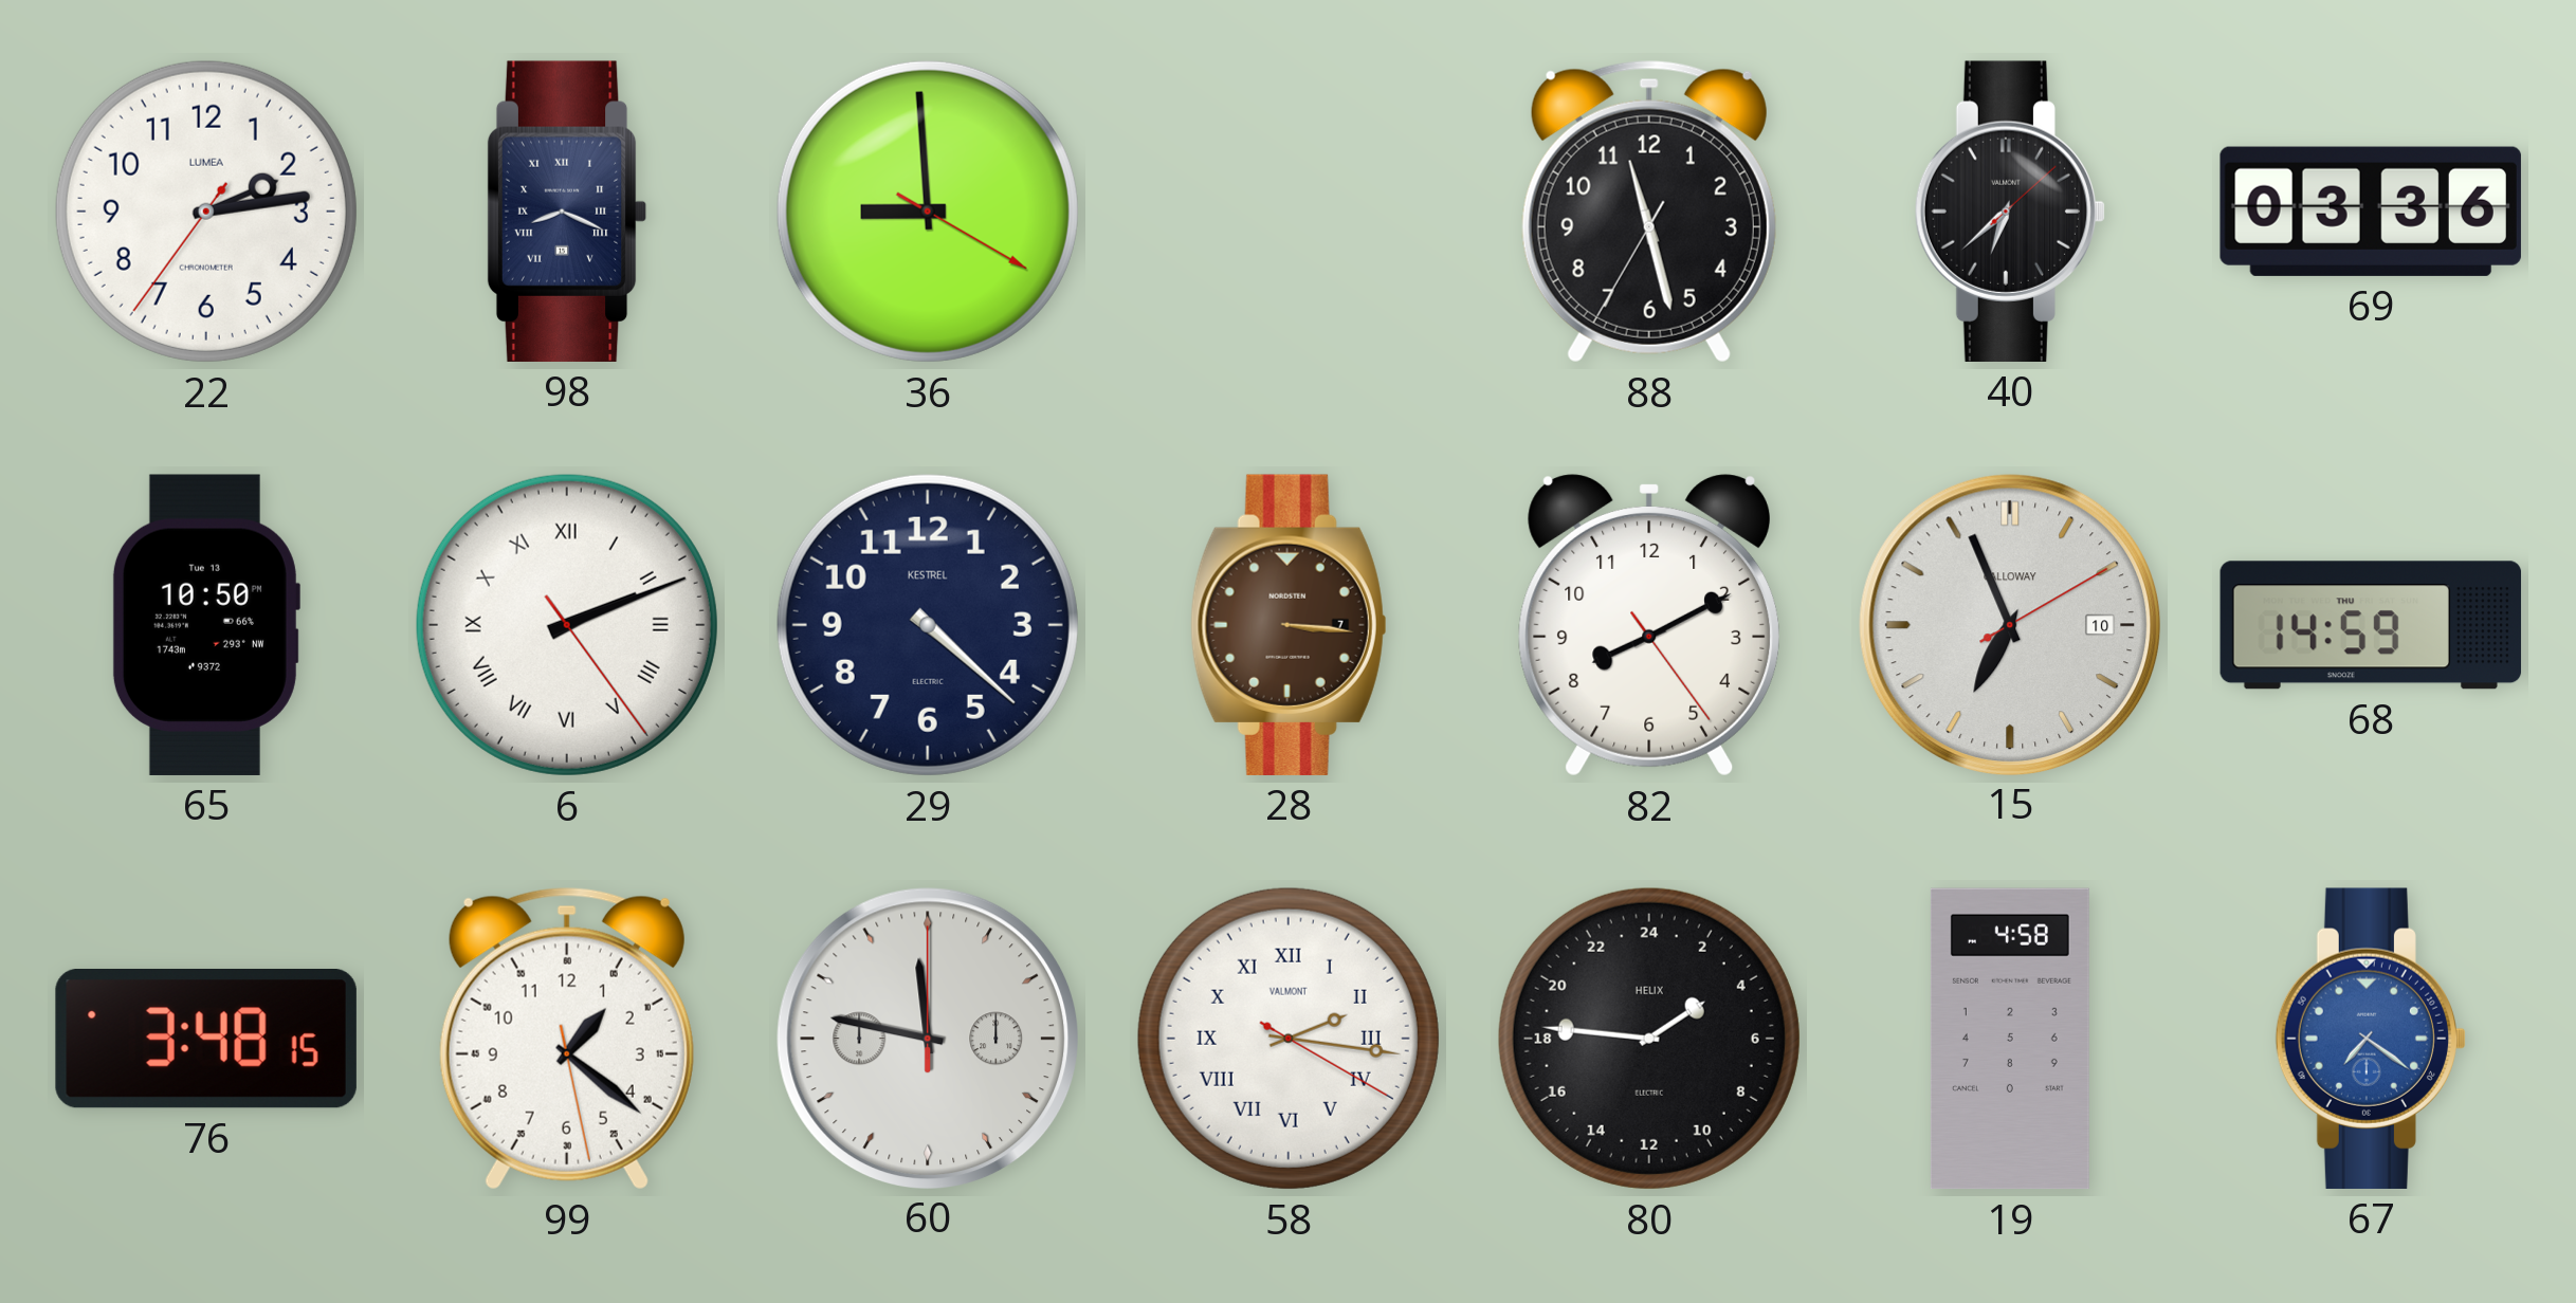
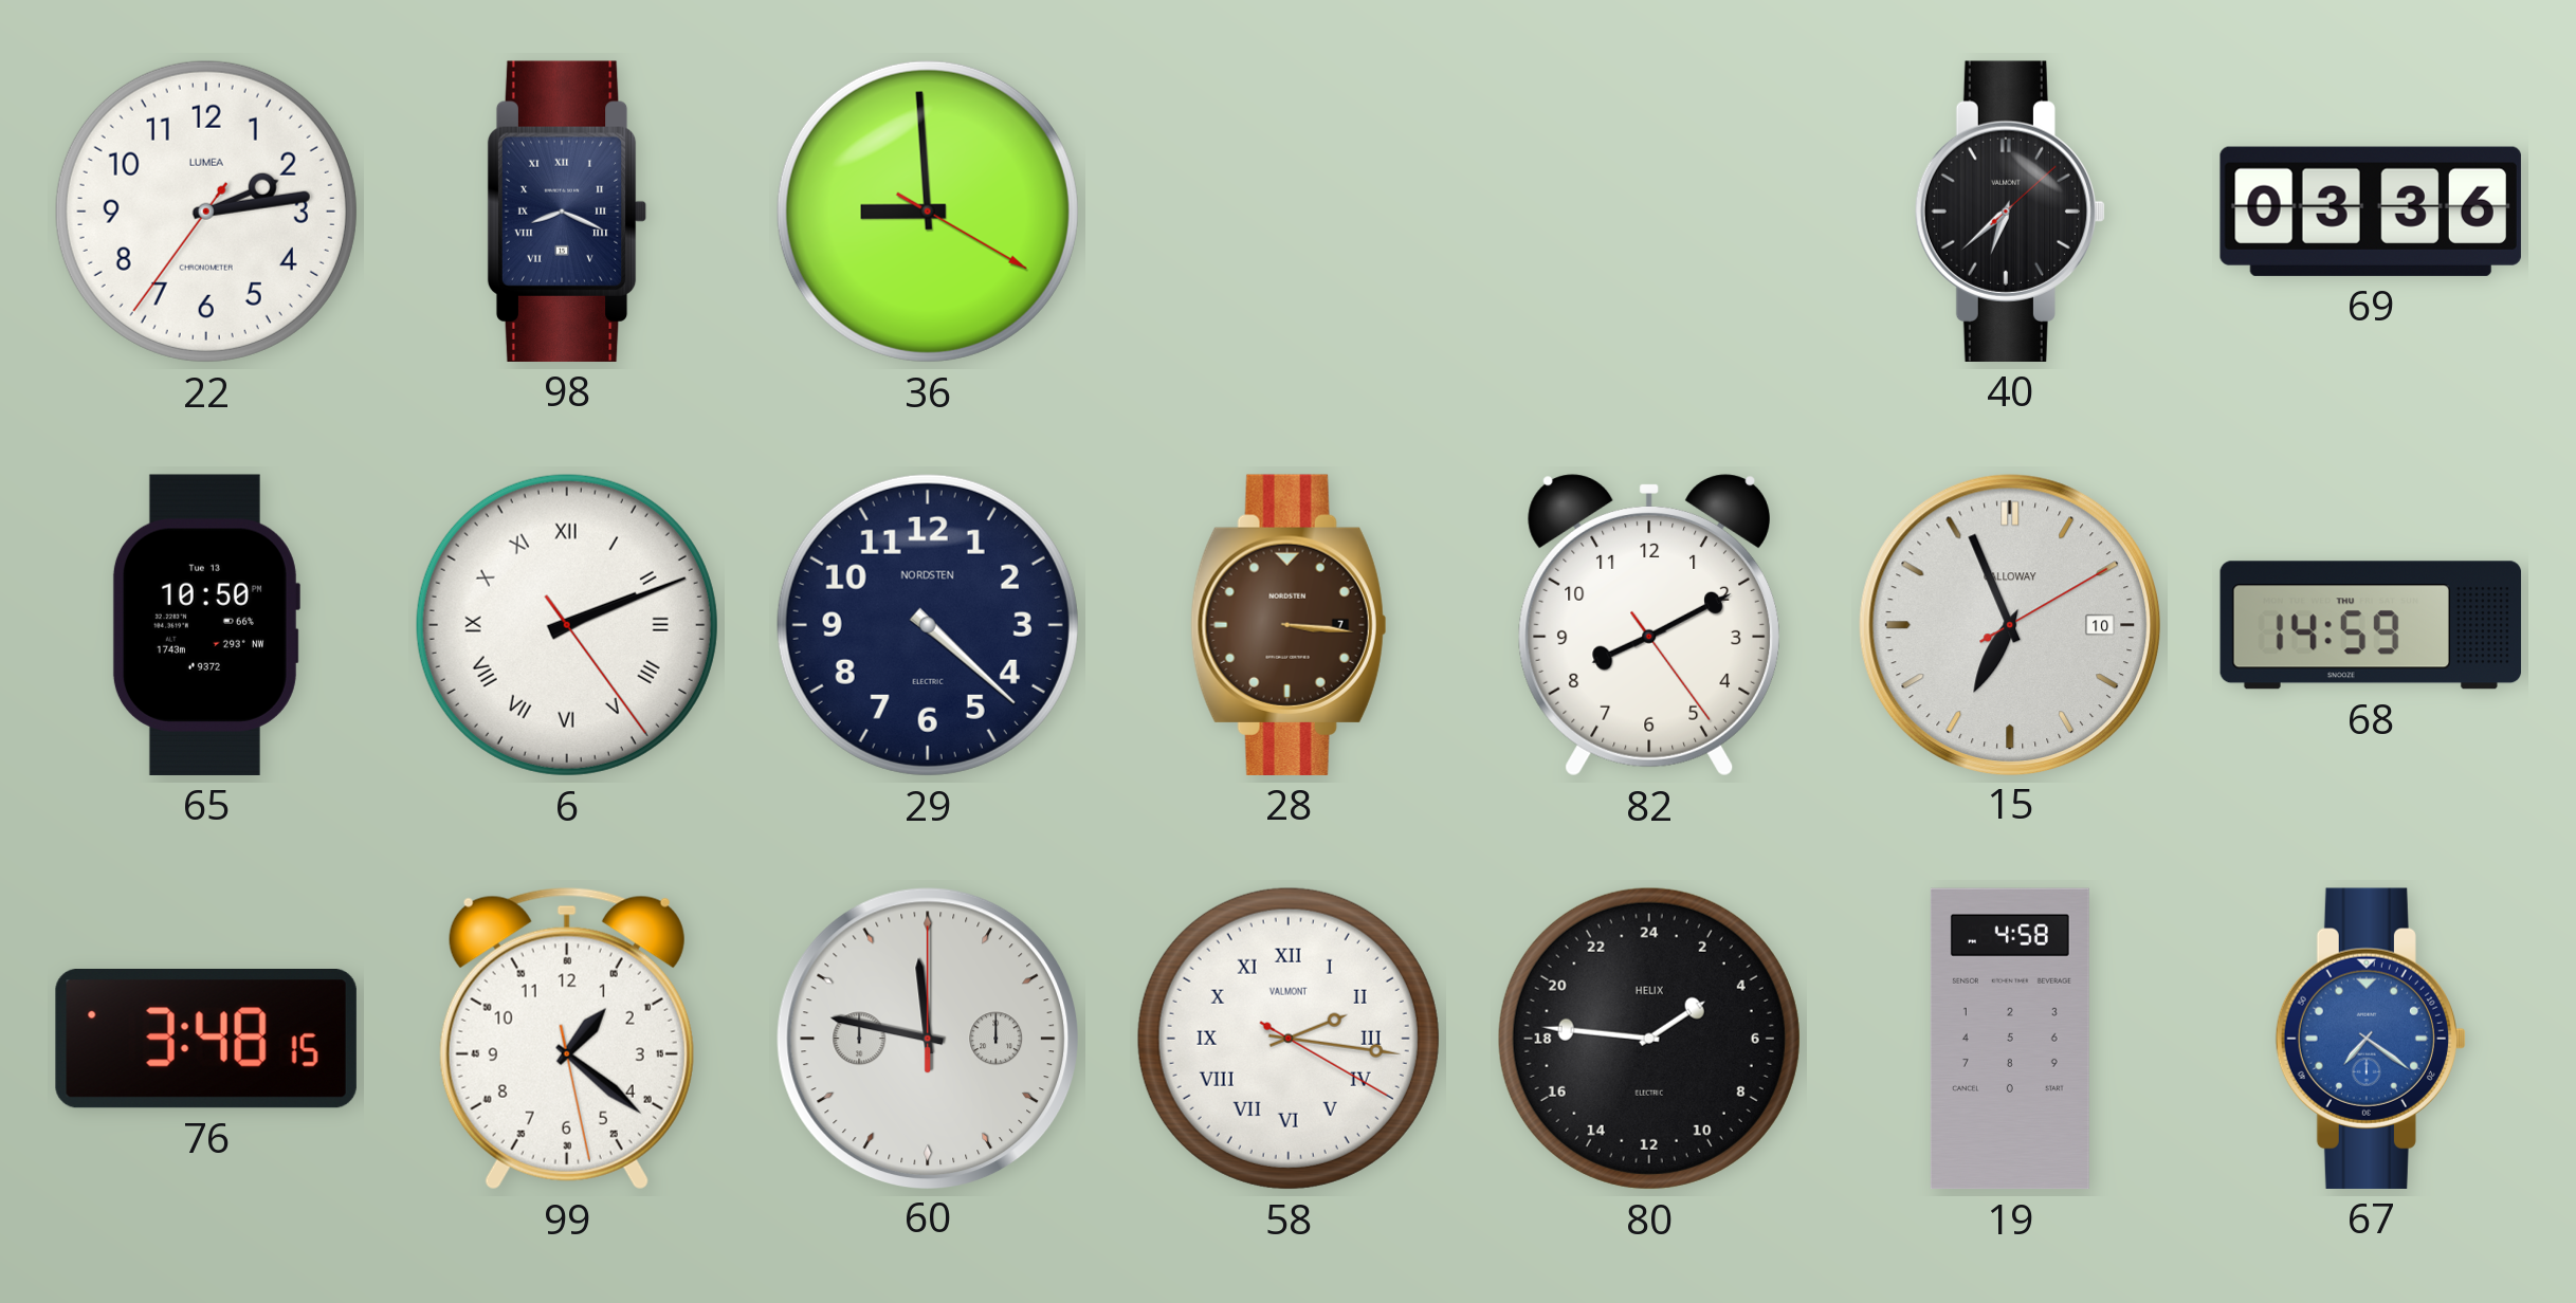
88: 11:27 -> none
29 brand: KESTREL -> NORDSTEN
